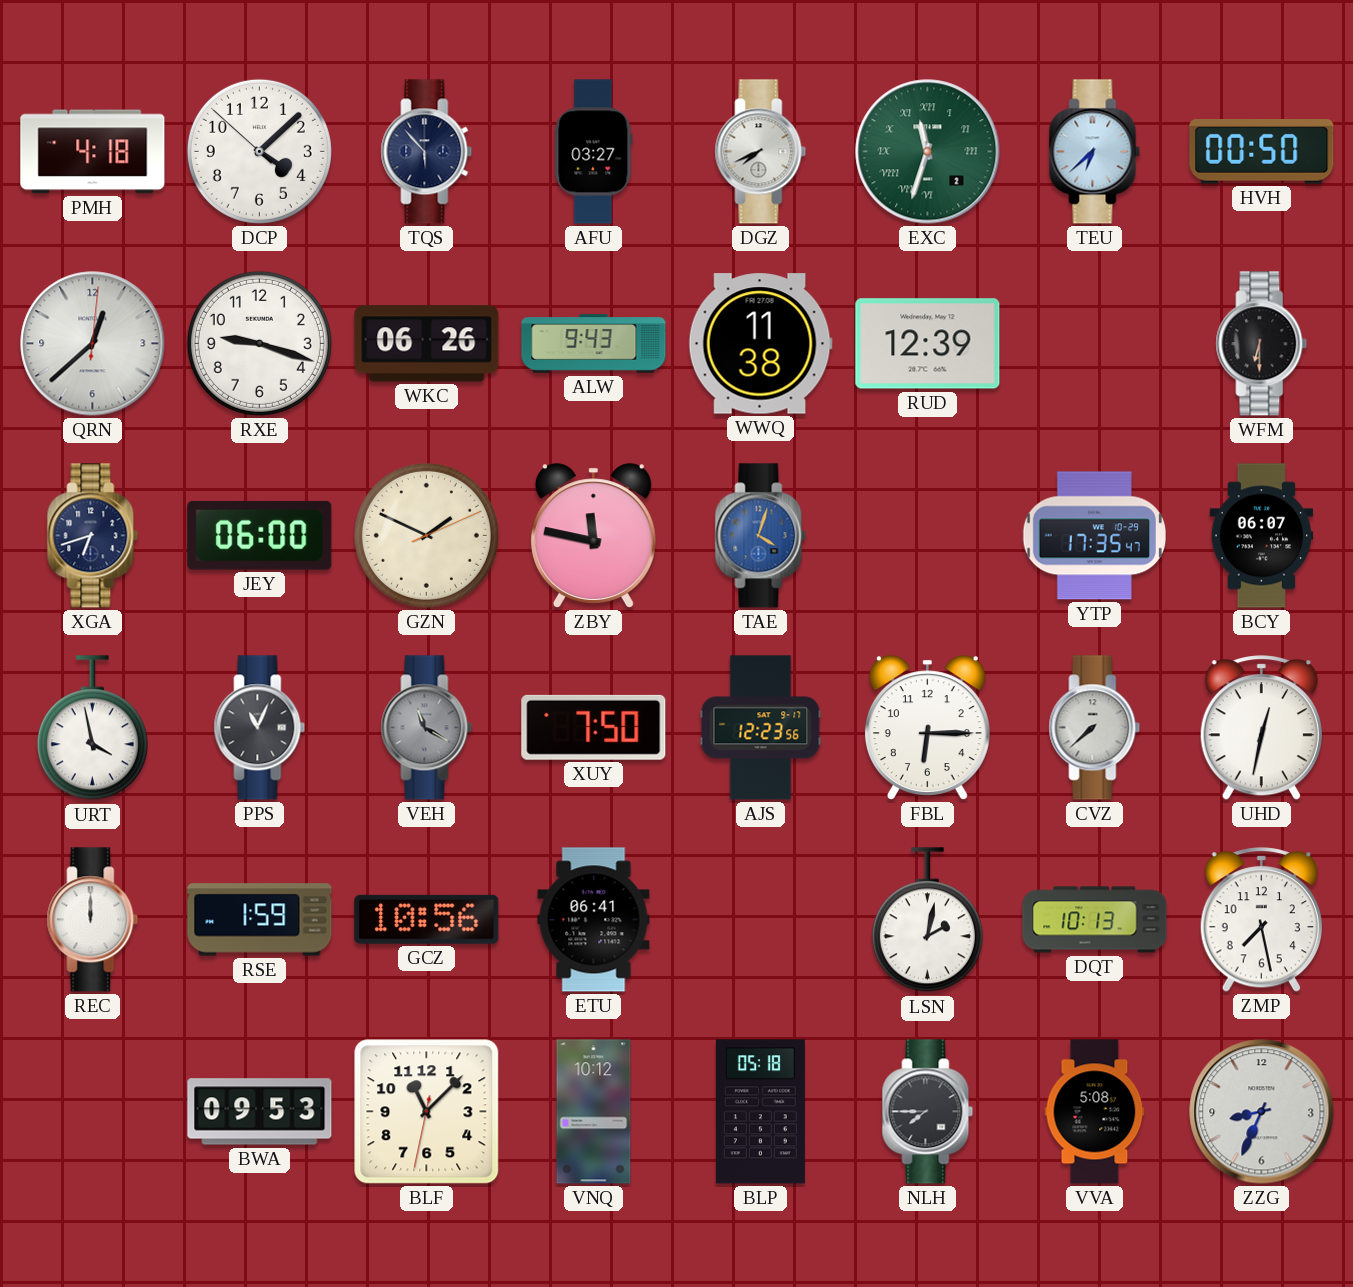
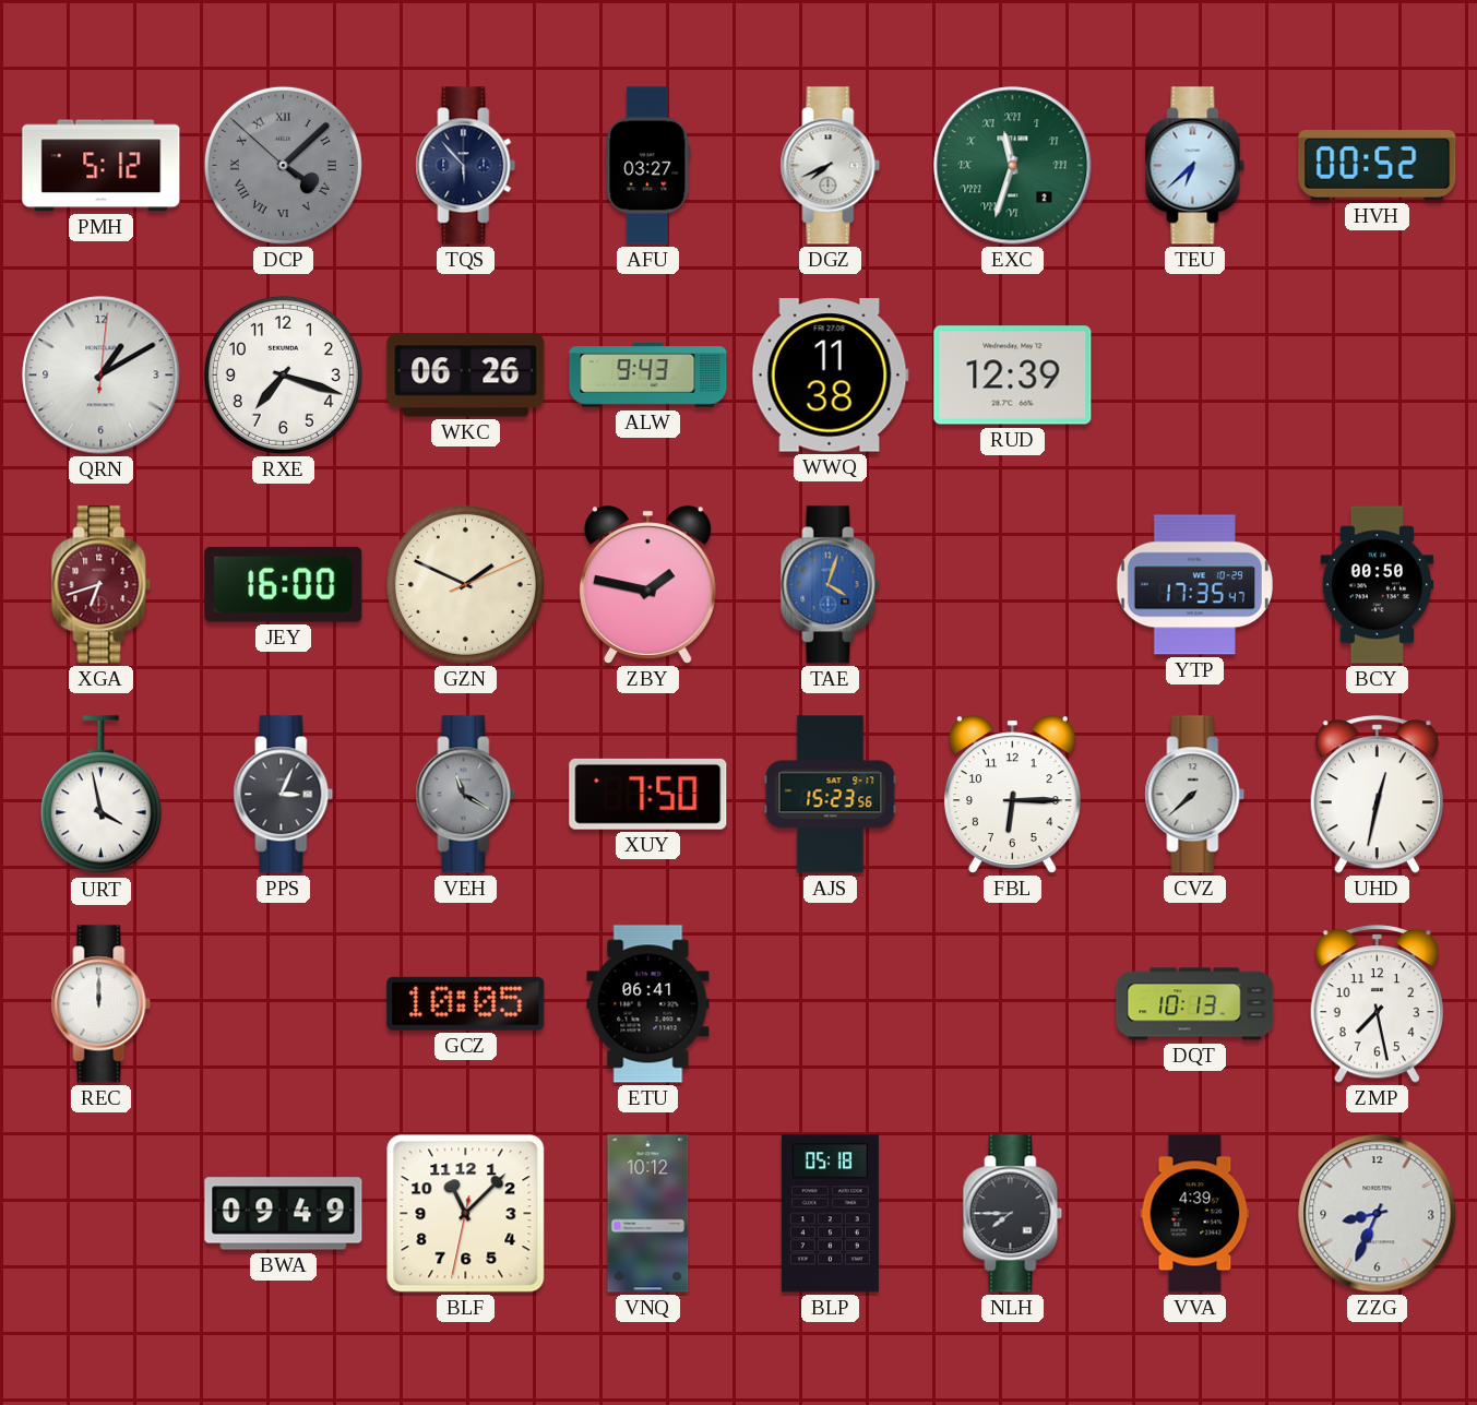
PMH: 4:18 -> 5:12
DCP dial: white -> grey
DCP numerals: Arabic -> Roman
HVH: 00:50 -> 00:52
QRN: 12:38 -> 1:10
RXE: 9:18 -> 7:18
WFM: 6:30 -> none
XGA dial: navy -> burgundy
JEY: 06:00 -> 16:00
ZBY: 11:47 -> 1:47
BCY: 06:07 -> 00:50
PPS: 11:04 -> 3:04
AJS: 12:23 -> 15:23
RSE: 1:59 -> none
GCZ: 10:56 -> 10:05
LSN: 2:02 -> none
BWA: 09:53 -> 09:49
VVA: 5:08 -> 4:39
